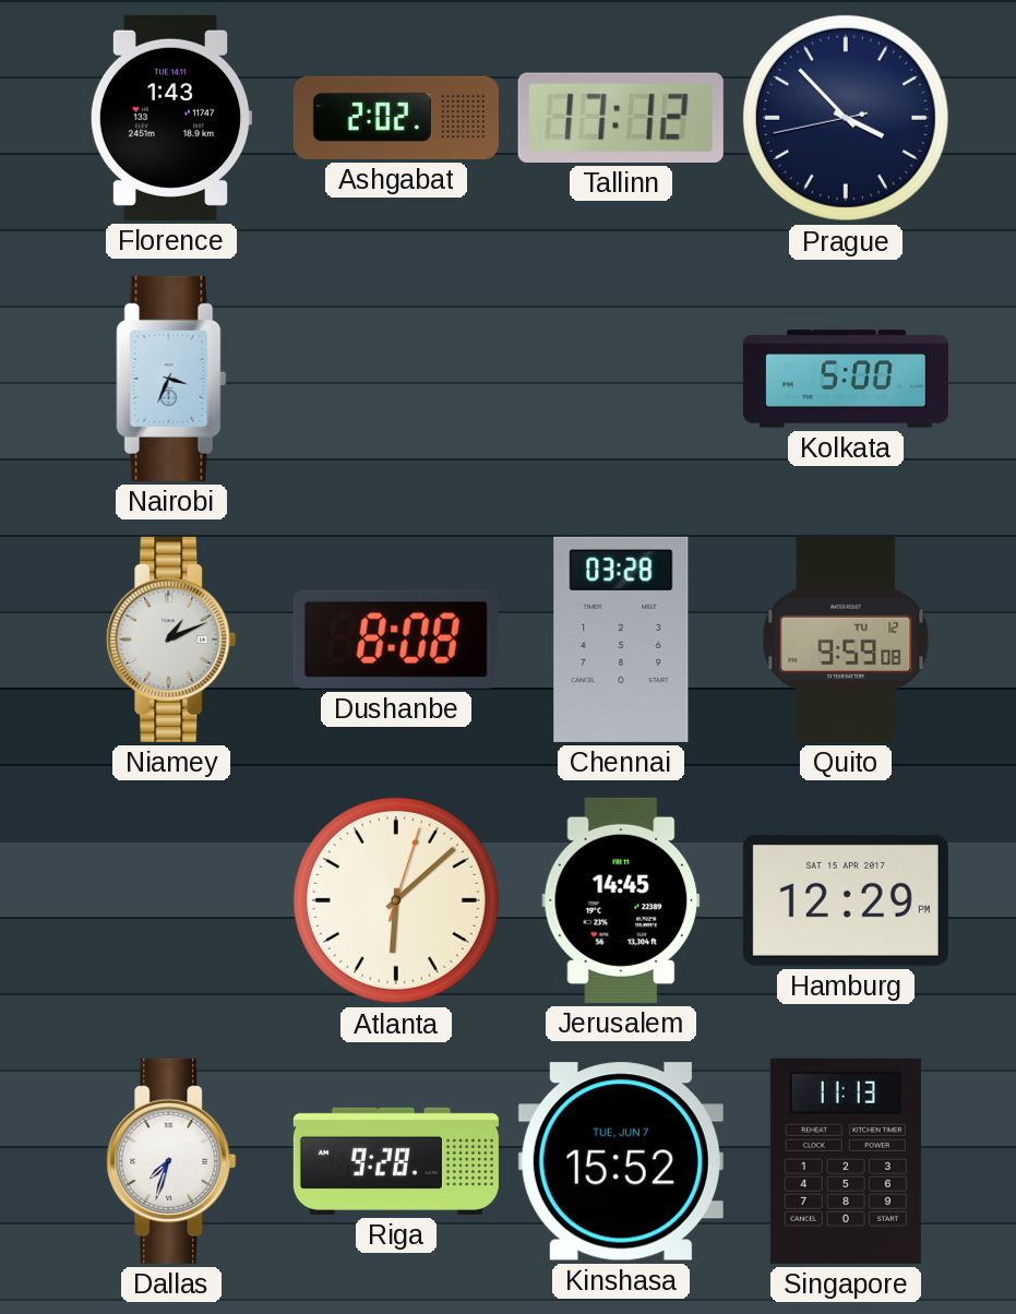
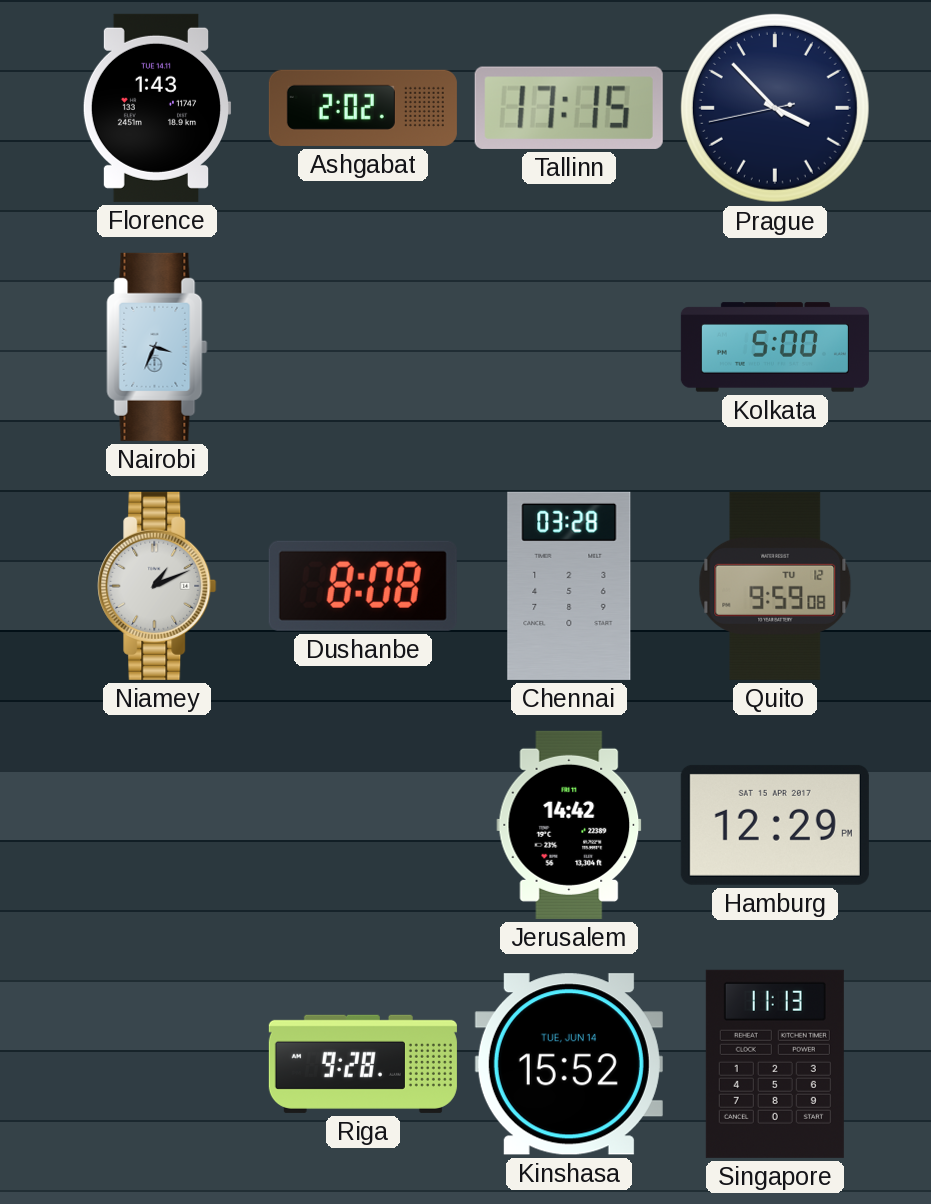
Tallinn: 17:12 -> 17:15
Atlanta: 6:08 -> none
Jerusalem: 14:45 -> 14:42
Dallas: 7:33 -> none
Kinshasa date: TUE, JUN 7 -> TUE, JUN 14
